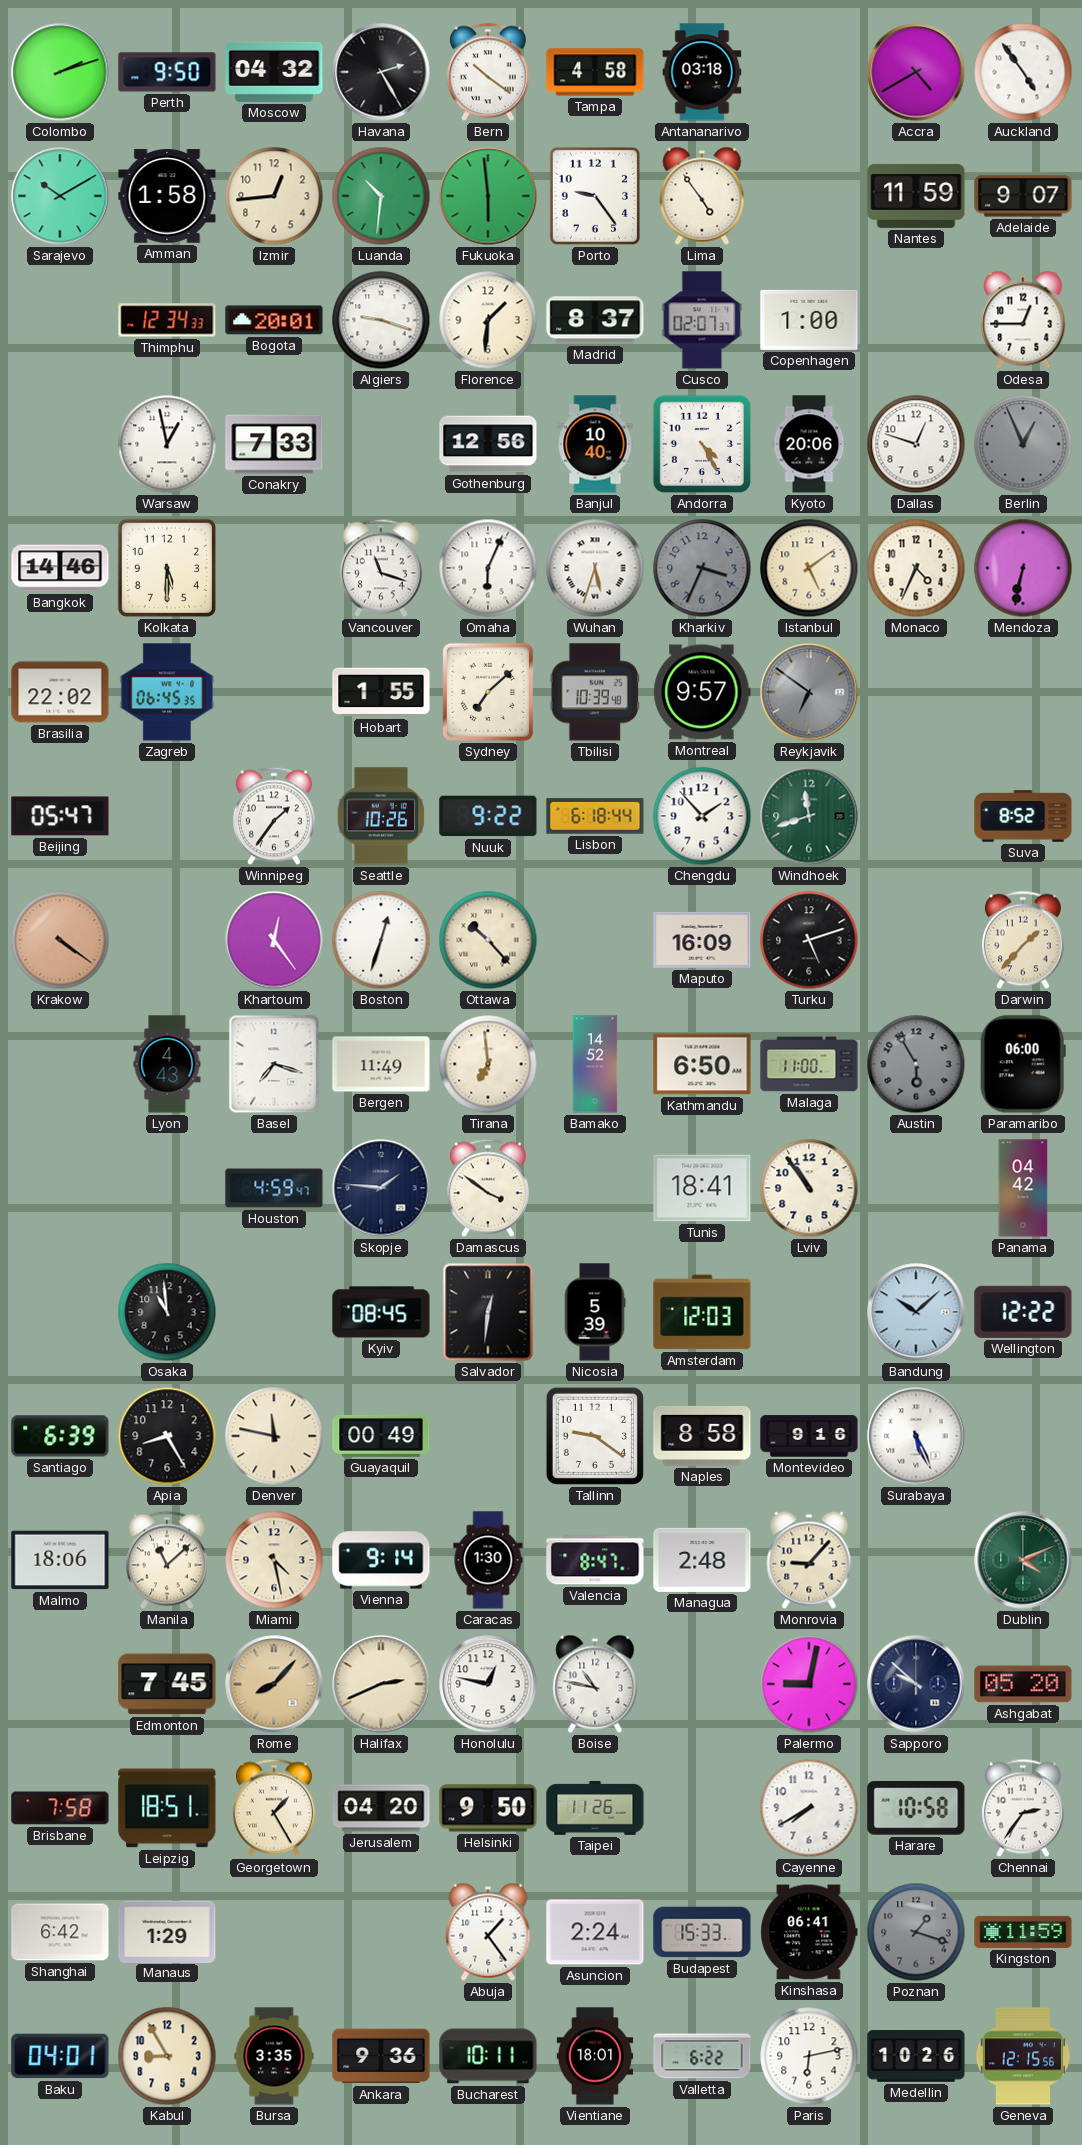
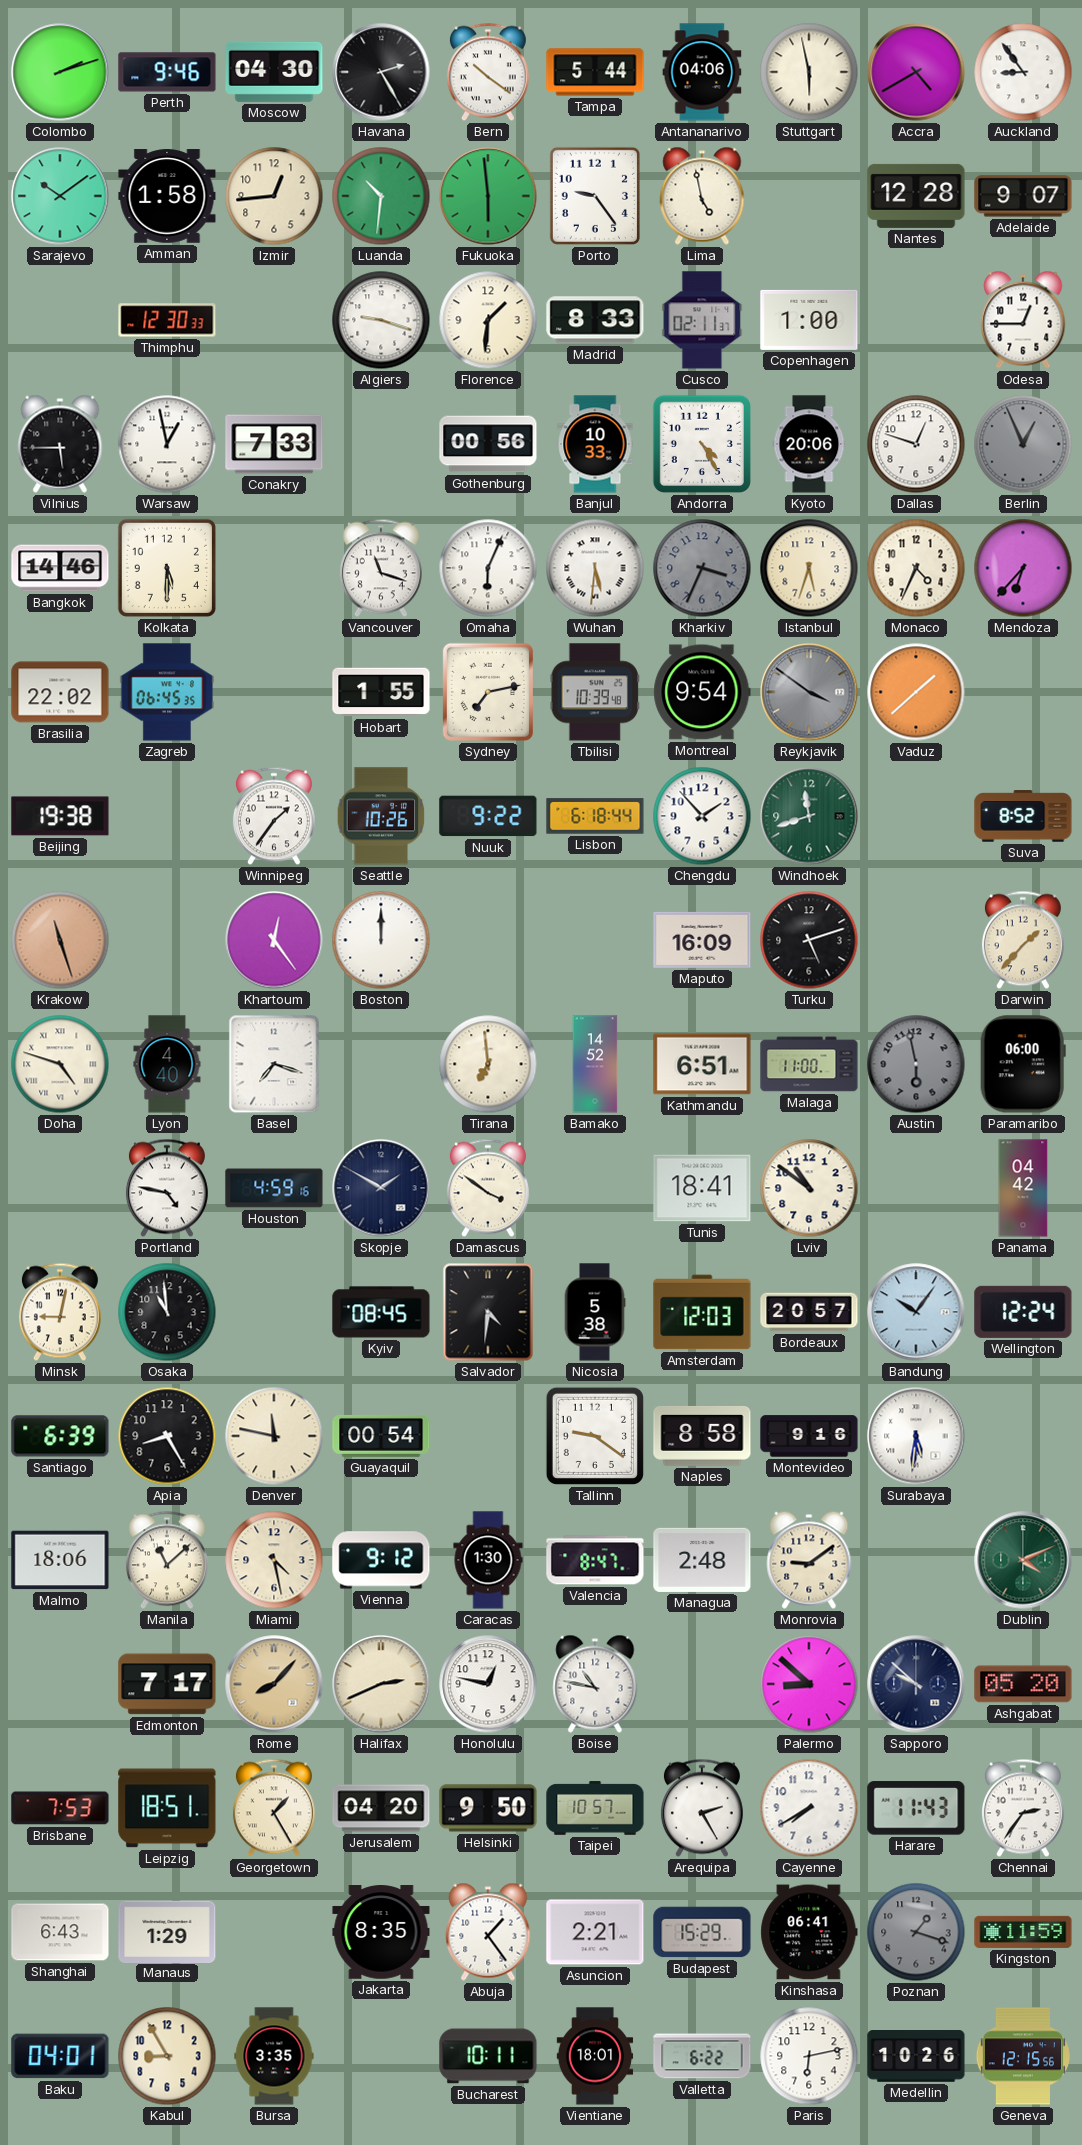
Perth: 9:50 -> 9:46
Moscow: 04:32 -> 04:30
Tampa: 4:58 -> 5:44
Antananarivo: 03:18 -> 04:06
Stuttgart: none -> 5:58
Auckland: 4:54 -> 8:54
Sarajevo: 10:10 -> 10:09
Lima: 4:54 -> 4:58
Nantes: 11:59 -> 12:28
Thimphu: 12:34 -> 12:30
Bogota: 20:01 -> none
Madrid: 8:37 -> 8:33
Cusco: 02:07 -> 02:11
Vilnius: none -> 5:45
Gothenburg: 12:56 -> 00:56
Banjul: 10:40 -> 10:33
Wuhan: 5:33 -> 5:31
Istanbul: 5:09 -> 5:33
Mendoza: 6:32 -> 6:37
Sydney: 7:08 -> 7:13
Montreal: 9:57 -> 9:54
Reykjavik: 6:51 -> 3:51
Vaduz: none -> 1:38
Beijing: 05:47 -> 19:38
Krakow: 4:21 -> 11:27
Boston: 12:33 -> 12:00
Ottawa: 10:23 -> none
Doha: none -> 4:48
Lyon: 4:43 -> 4:40
Bergen: 11:49 -> none
Kathmandu: 6:50 -> 6:51
Austin: 5:55 -> 5:58
Portland: none -> 4:47
Houston: 4:59:47 -> 4:59:16
Skopje: 1:46 -> 1:50
Lviv: 10:54 -> 10:51
Minsk: none -> 9:02
Salvador: 12:31 -> 4:31
Nicosia: 5:39 -> 5:38
Bordeaux: none -> 20:57
Bandung: 10:08 -> 10:06
Wellington: 12:22 -> 12:24
Guayaquil: 00:49 -> 00:54
Surabaya: 5:26 -> 5:31
Vienna: 9:14 -> 9:12
Monrovia: 9:07 -> 9:09
Edmonton: 7:45 -> 7:17
Palermo: 9:02 -> 8:52
Brisbane: 7:58 -> 7:53
Taipei: 11:26 -> 10:57
Arequipa: none -> 2:25
Harare: 10:58 -> 11:43
Shanghai: 6:42 -> 6:43
Jakarta: none -> 8:35
Asuncion: 2:24 -> 2:21
Budapest: 15:33 -> 15:29
Ankara: 9:36 -> none
